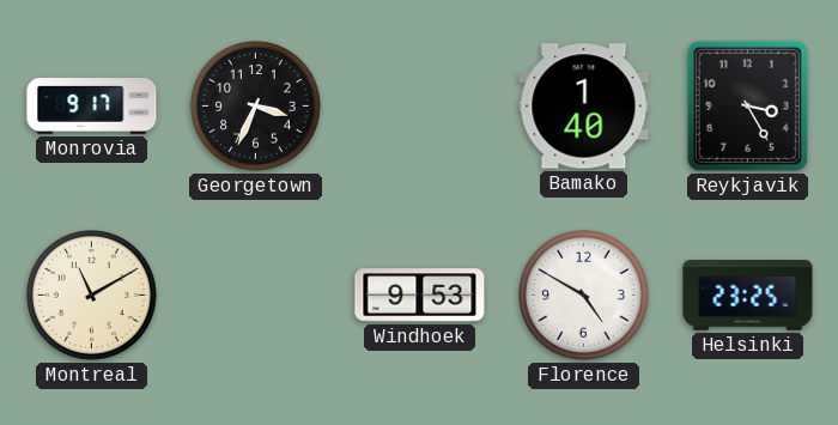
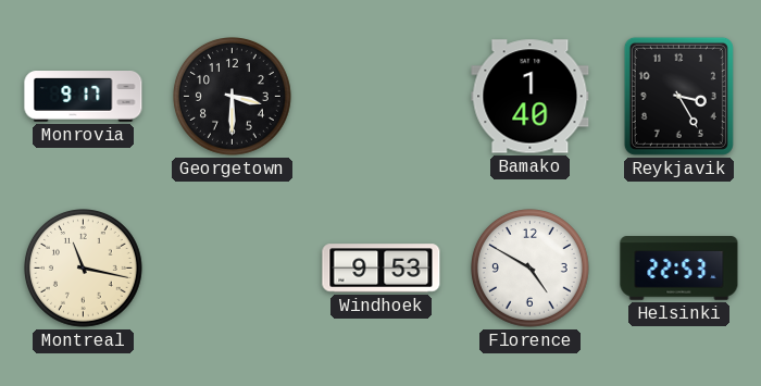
Georgetown: 3:34 -> 3:30
Montreal: 11:10 -> 11:17
Helsinki: 23:25 -> 22:53
